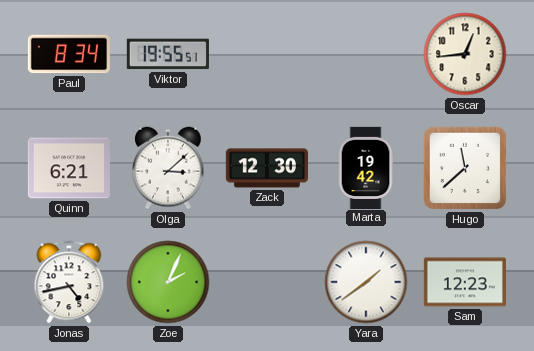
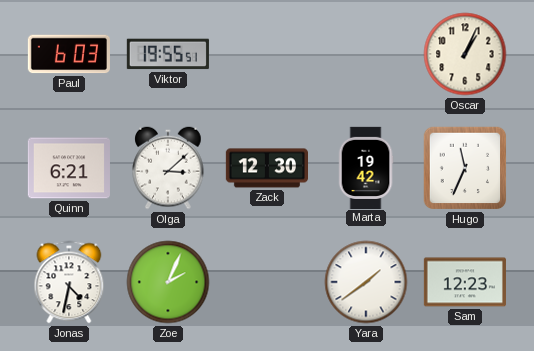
Paul: 8:34 -> 6:03
Oscar: 12:44 -> 1:04
Hugo: 11:38 -> 11:34
Jonas: 4:43 -> 4:32
